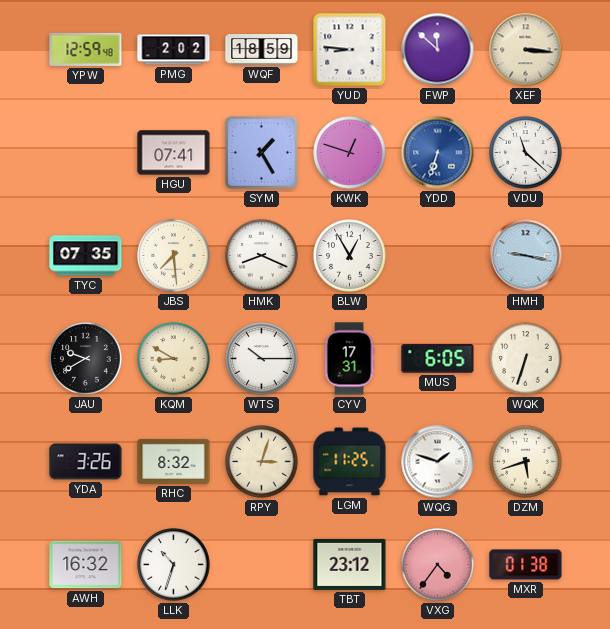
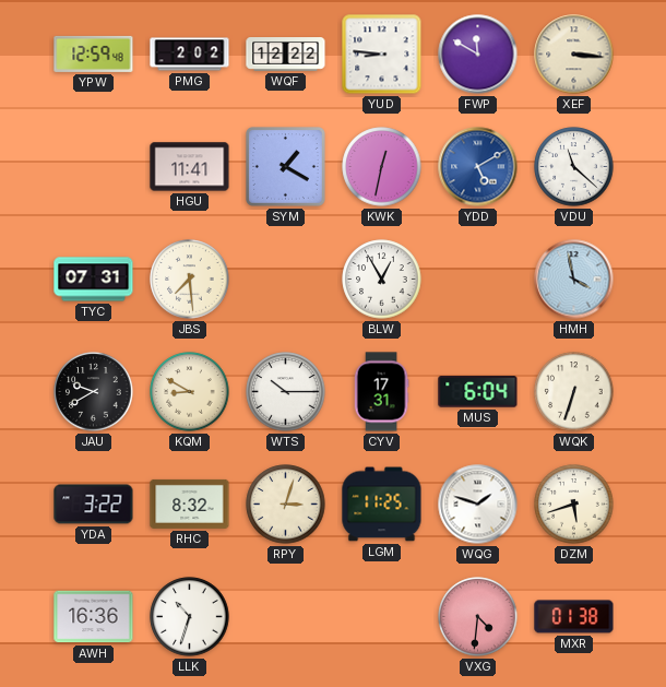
WQF: 18:59 -> 12:22
FWP: 11:52 -> 11:50
HGU: 07:41 -> 11:41
SYM: 1:25 -> 1:20
KWK: 12:48 -> 12:32
YDD: 6:33 -> 5:10
TYC: 07:35 -> 07:31
HMK: 8:19 -> none
HMH: 9:17 -> 3:58
MUS: 6:05 -> 6:04
YDA: 3:26 -> 3:22
AWH: 16:32 -> 16:36
TBT: 23:12 -> none
VXG: 4:36 -> 4:31
